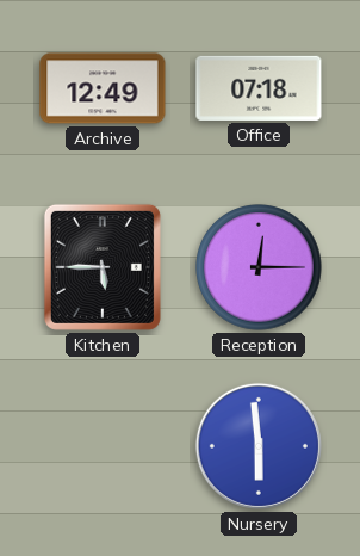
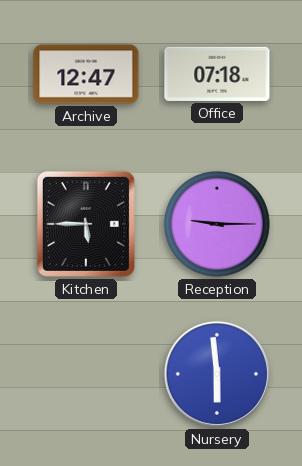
Archive: 12:49 -> 12:47
Reception: 12:15 -> 9:15
